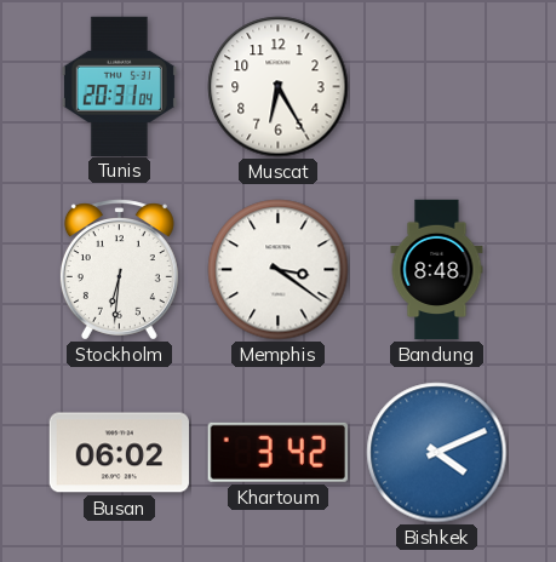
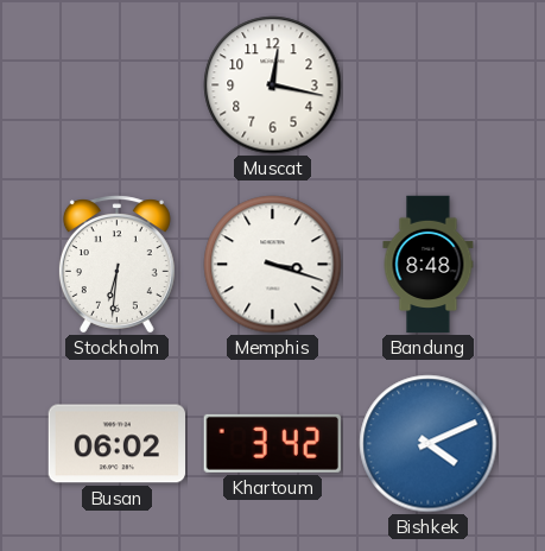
Tunis: 20:31 -> none
Muscat: 6:25 -> 12:17
Memphis: 3:21 -> 3:18
